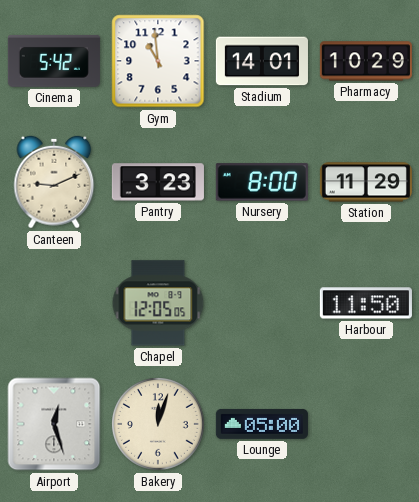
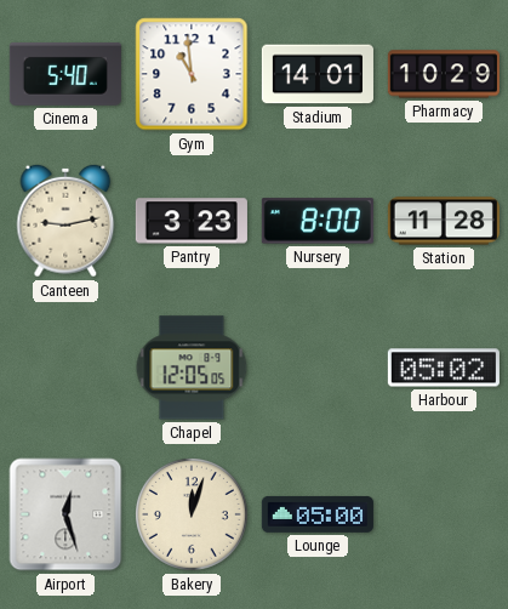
Cinema: 5:42 -> 5:40
Canteen: 9:11 -> 9:13
Station: 11:29 -> 11:28
Harbour: 11:50 -> 05:02
